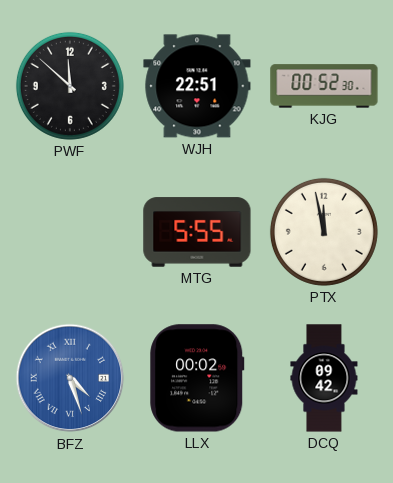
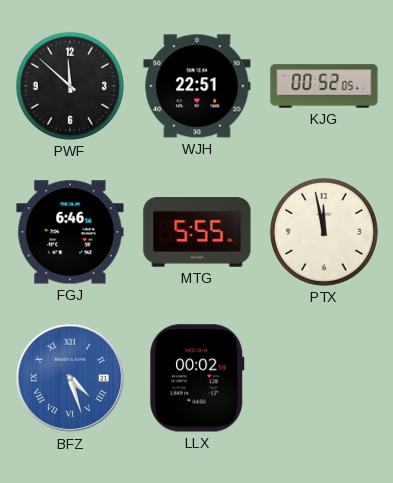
KJG: 00:52:30 -> 00:52:05
FGJ: none -> 6:46
DCQ: 09:42 -> none
